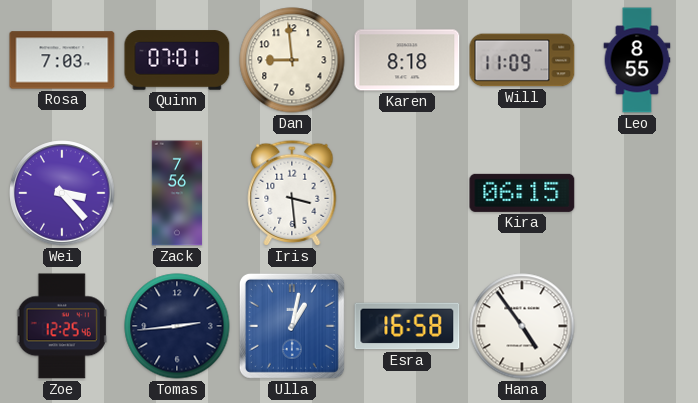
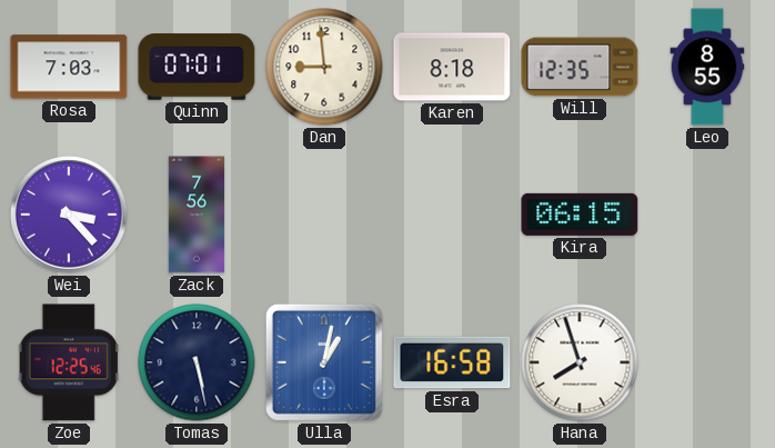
Will: 11:09 -> 12:35
Iris: 3:29 -> none
Tomas: 2:44 -> 5:28
Hana: 4:54 -> 7:57
